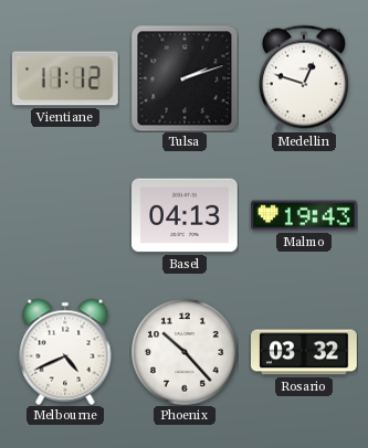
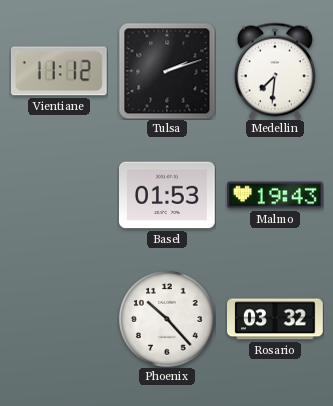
Medellin: 12:48 -> 7:31
Basel: 04:13 -> 01:53
Melbourne: 4:41 -> none
